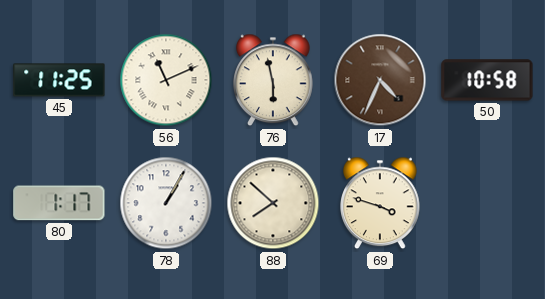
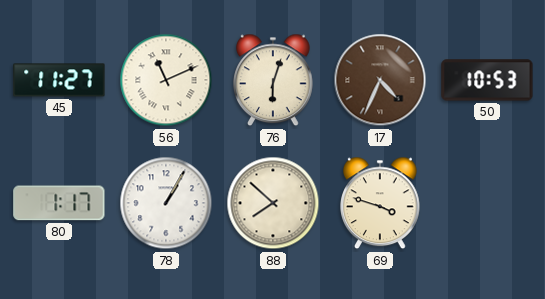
45: 11:25 -> 11:27
76: 5:58 -> 6:03
50: 10:58 -> 10:53
